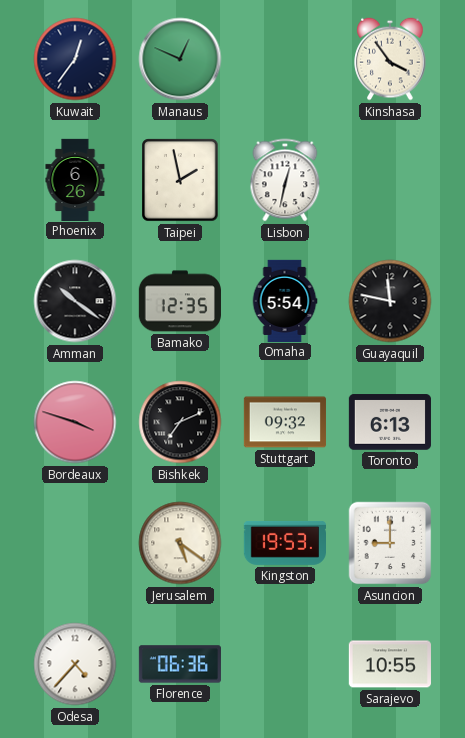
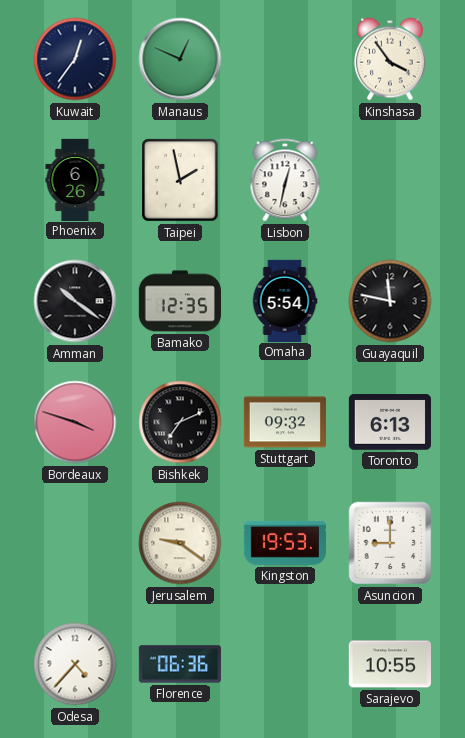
Jerusalem: 5:21 -> 9:21
